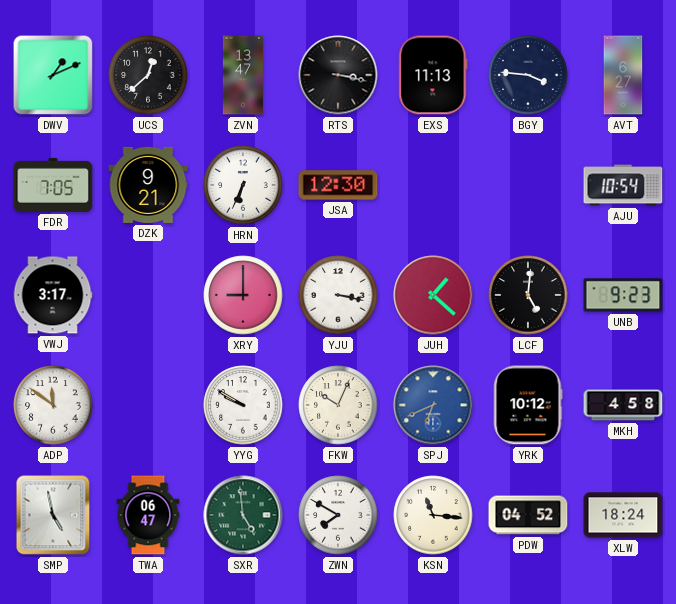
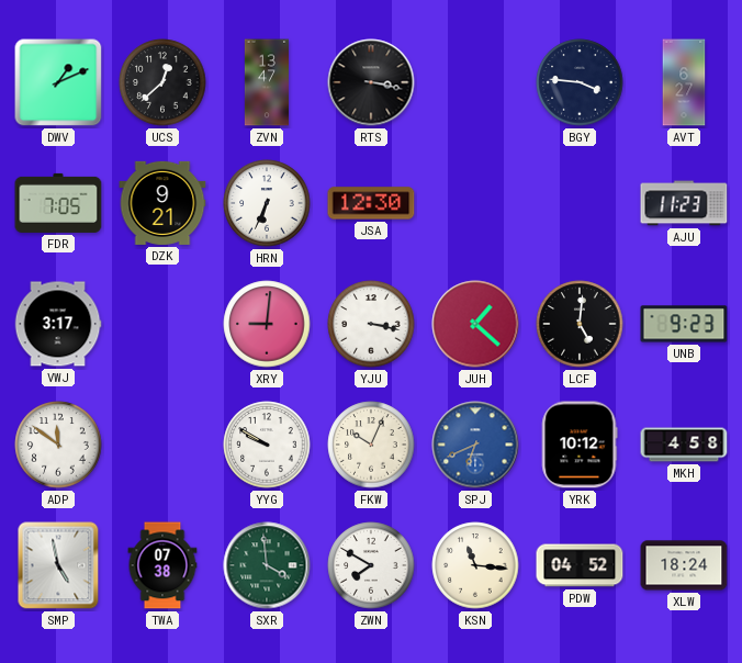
EXS: 11:13 -> none
AJU: 10:54 -> 11:23
XRY: 9:00 -> 9:01
TWA: 06:47 -> 07:38
SXR: 4:59 -> 3:59
